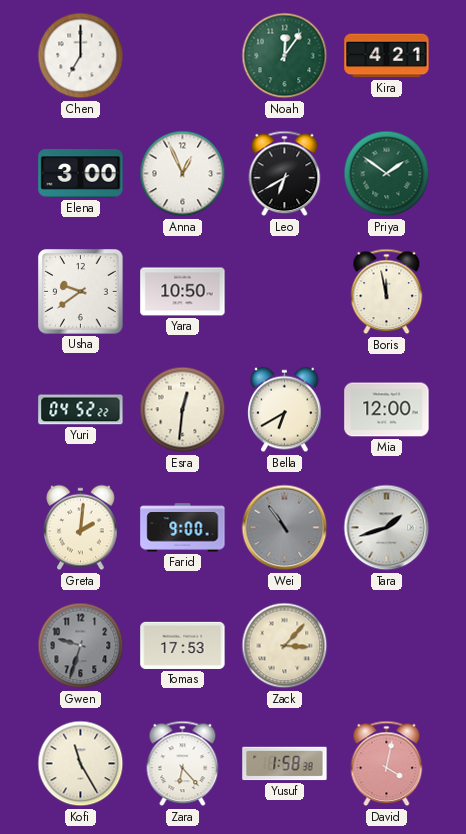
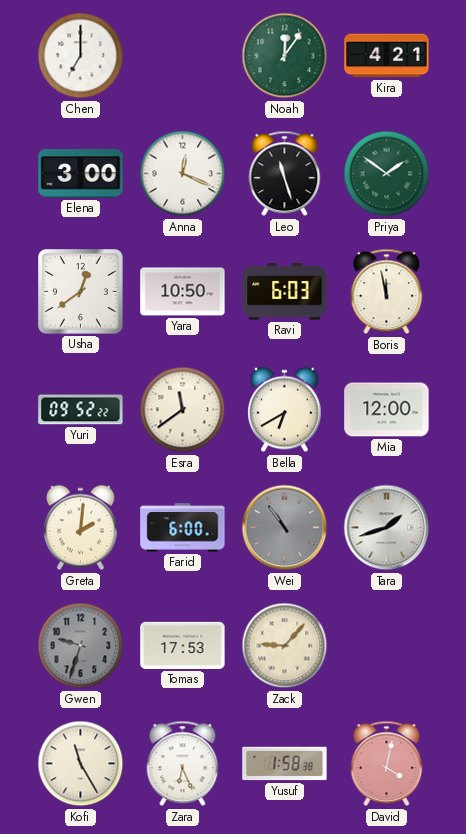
Anna: 12:56 -> 12:19
Leo: 6:40 -> 11:27
Usha: 9:39 -> 12:39
Ravi: none -> 6:03
Yuri: 04:52 -> 09:52
Esra: 12:31 -> 11:39
Farid: 9:00 -> 6:00
Zack: 3:07 -> 9:07
Zara: 6:23 -> 6:26
